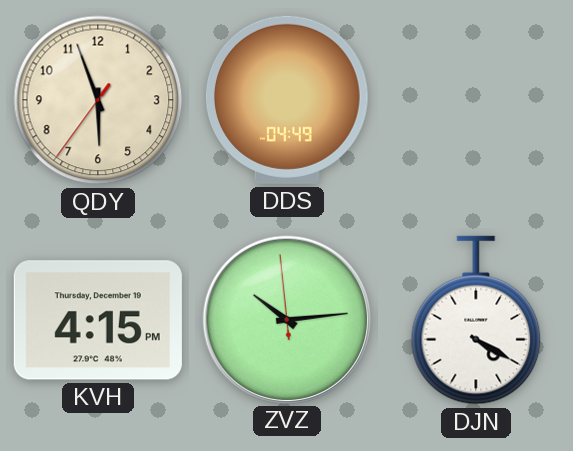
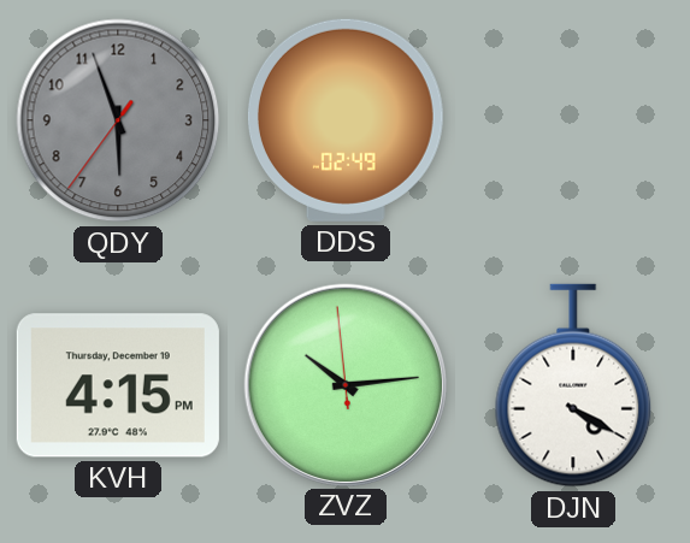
QDY dial: cream -> grey
DDS: 04:49 -> 02:49
